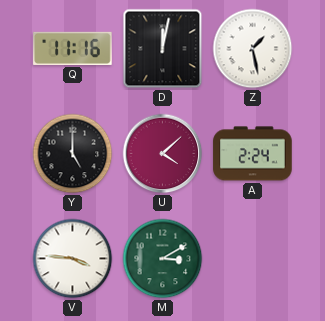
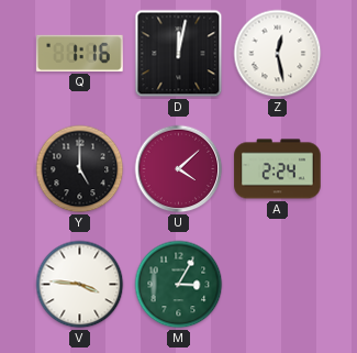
Q: 11:16 -> 1:16
Z: 1:28 -> 12:28
M: 3:10 -> 3:05
